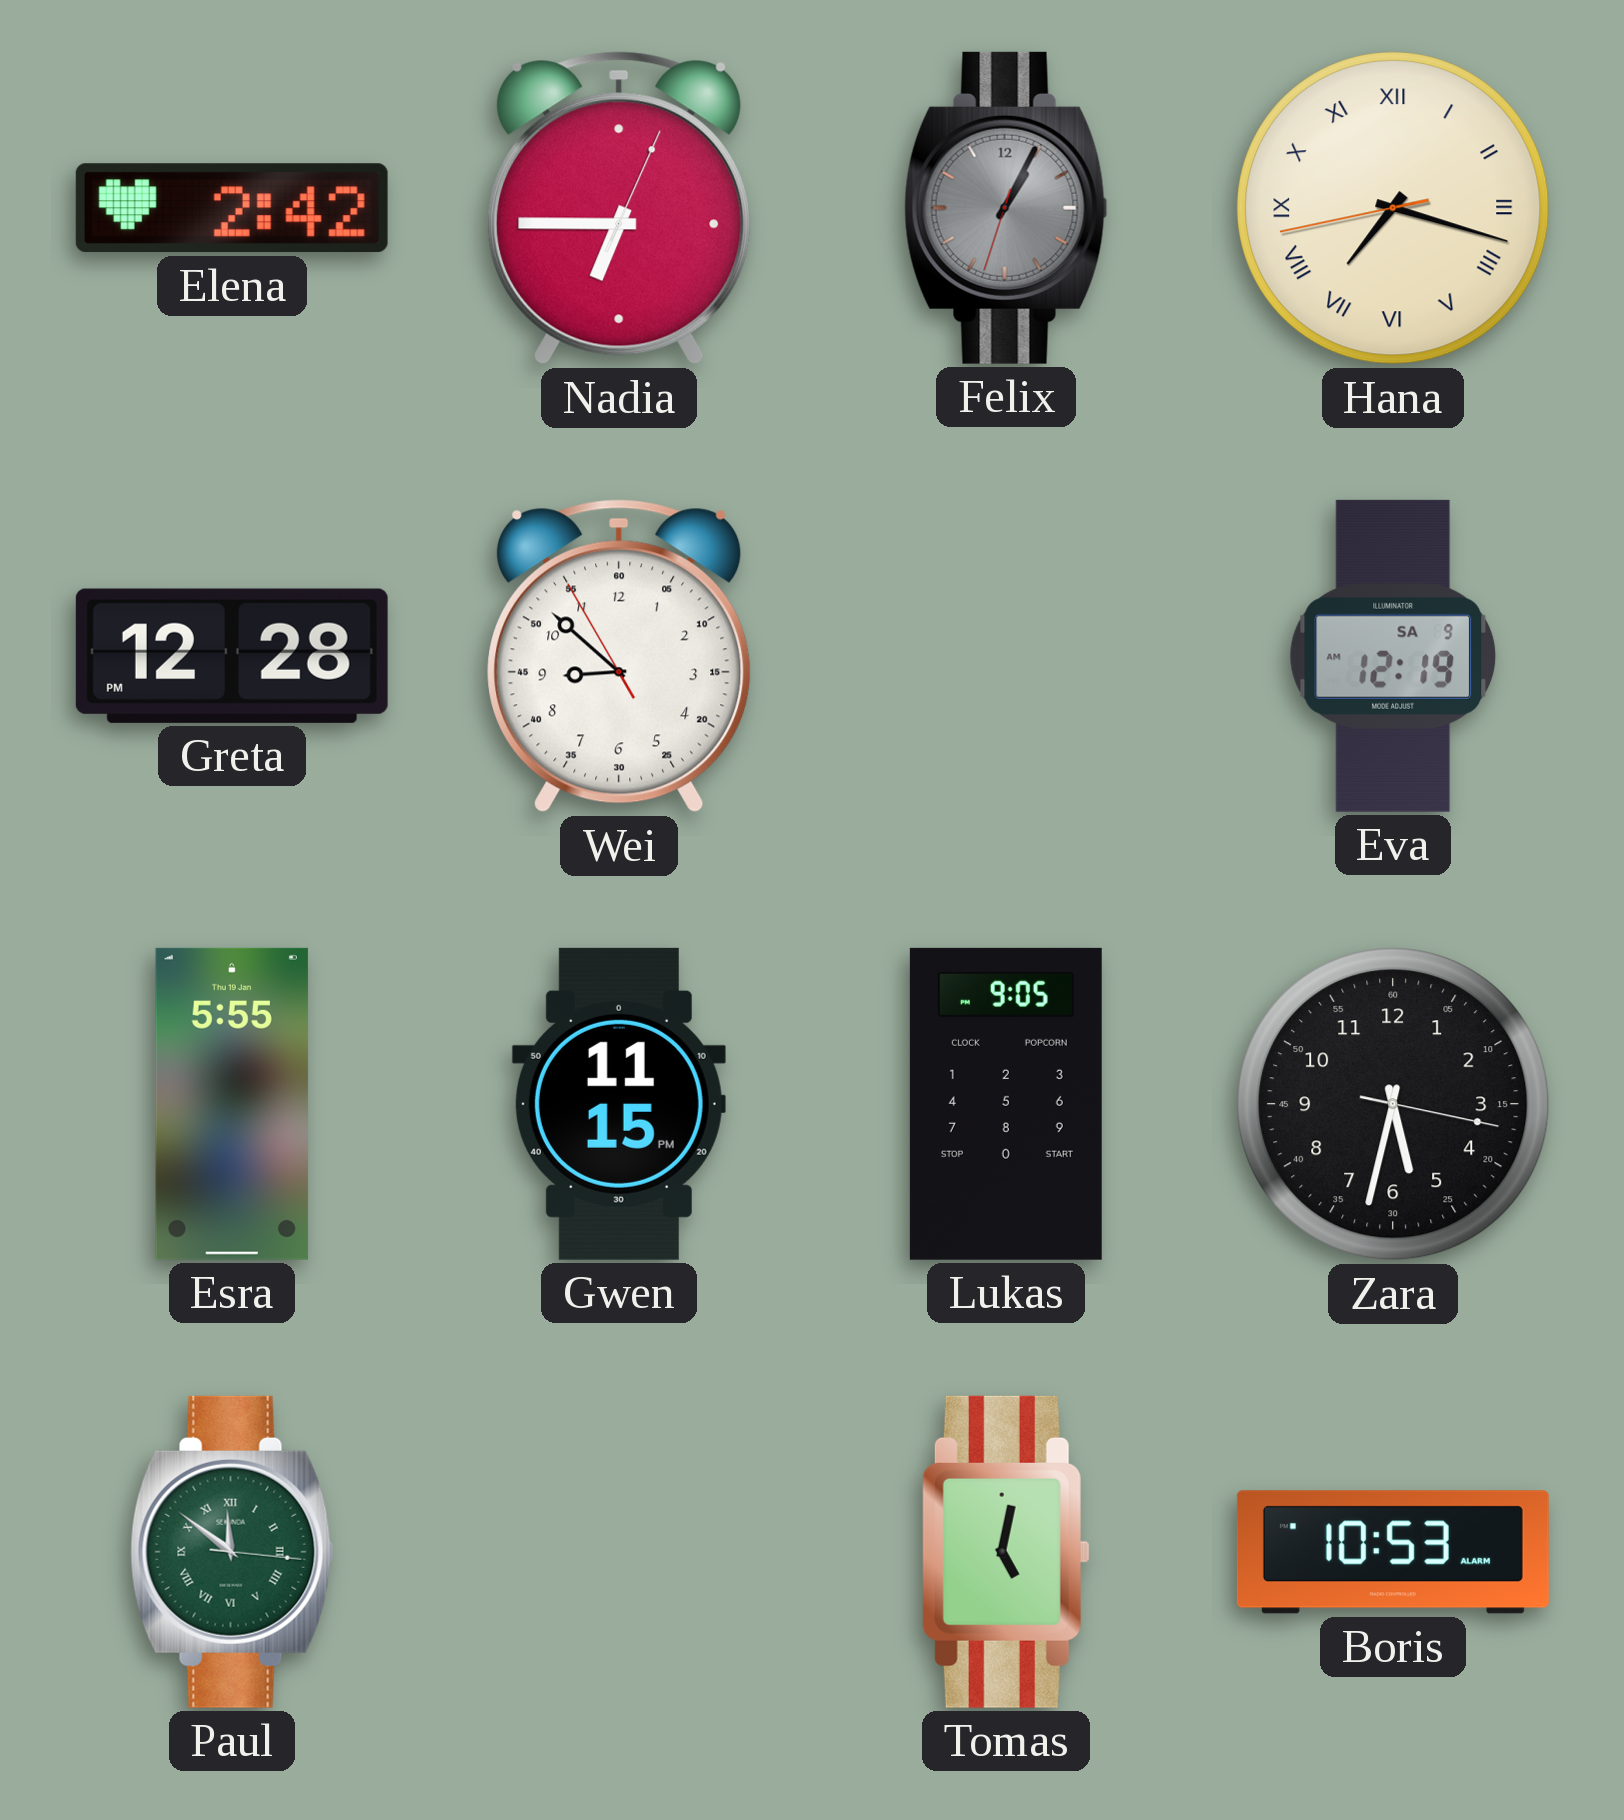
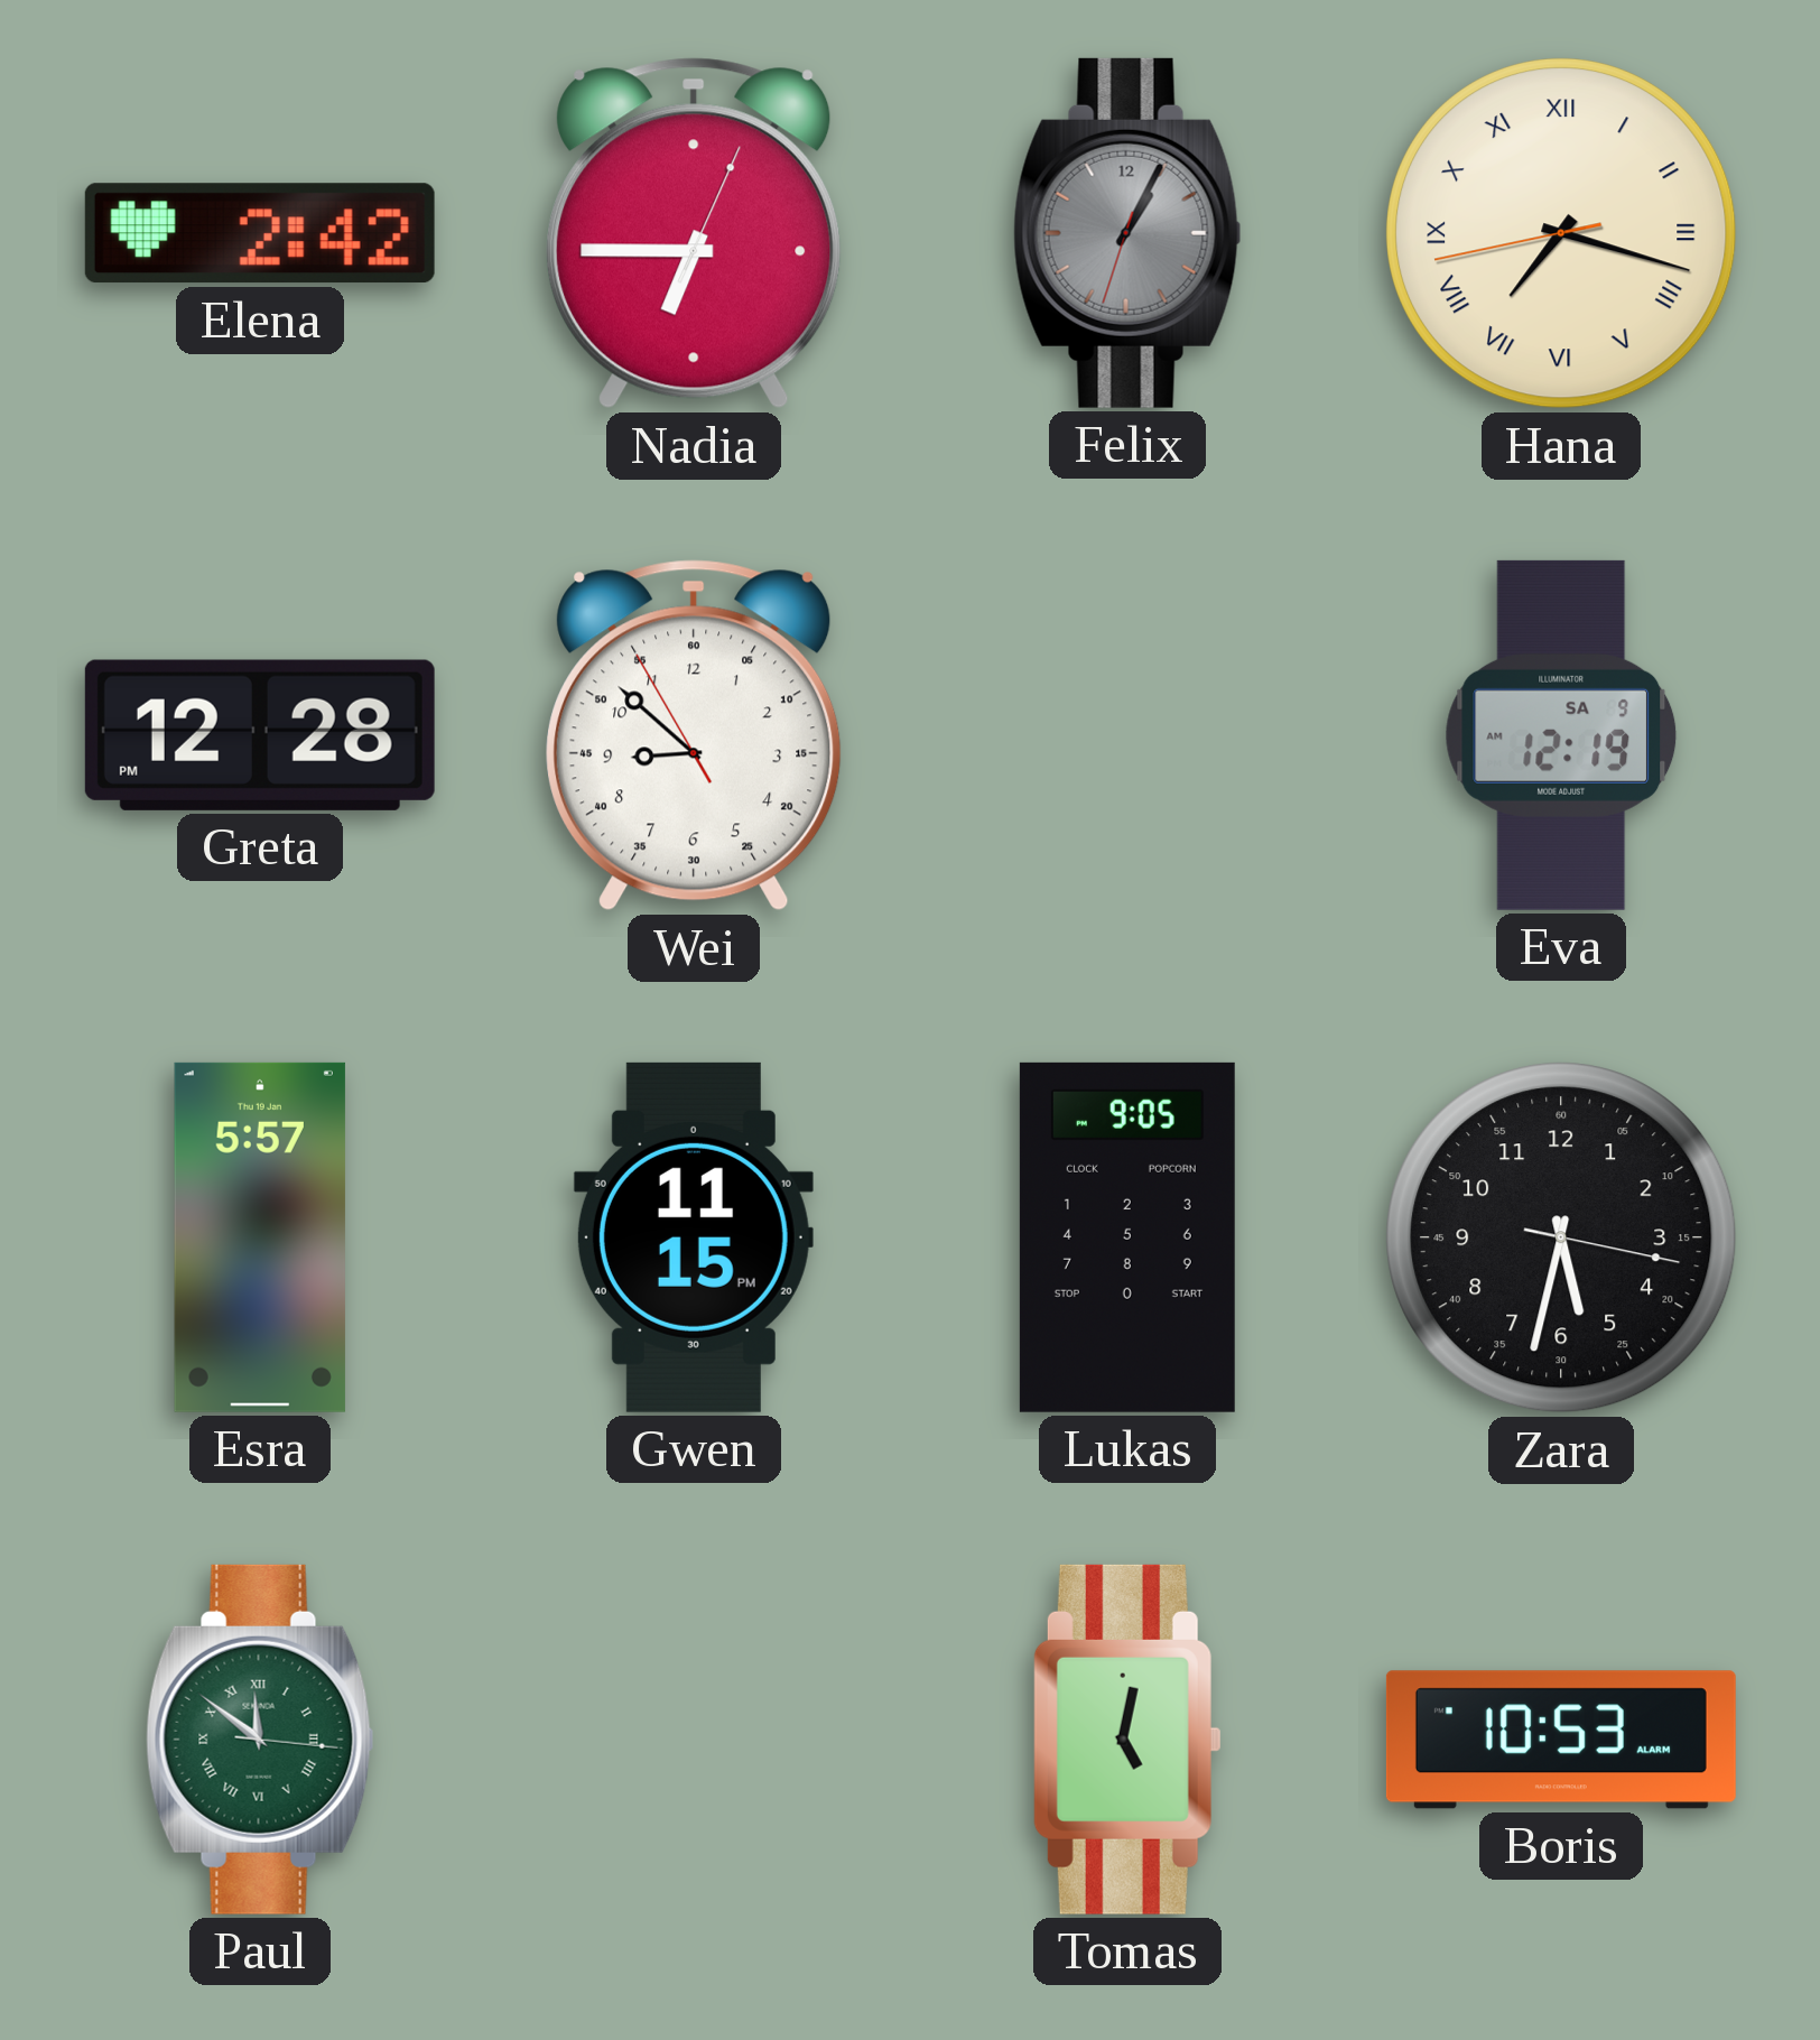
Esra: 5:55 -> 5:57
